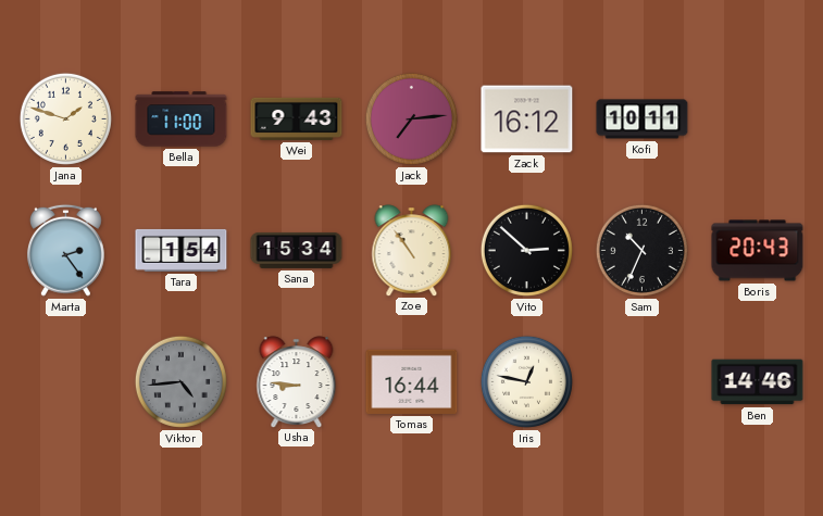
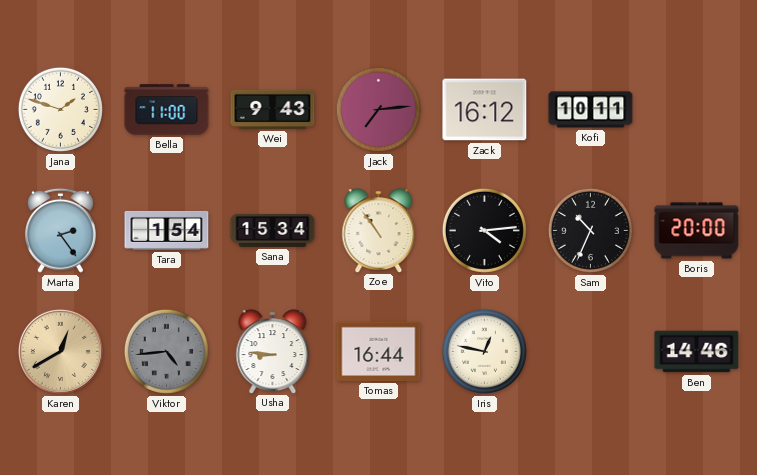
Vito: 2:52 -> 4:14
Boris: 20:43 -> 20:00
Karen: none -> 12:40
